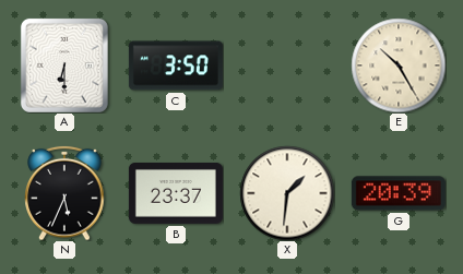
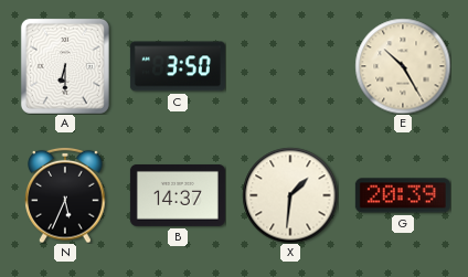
B: 23:37 -> 14:37
